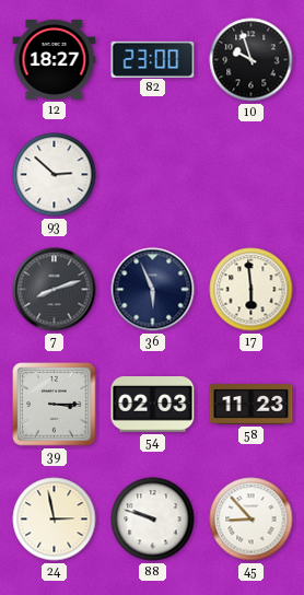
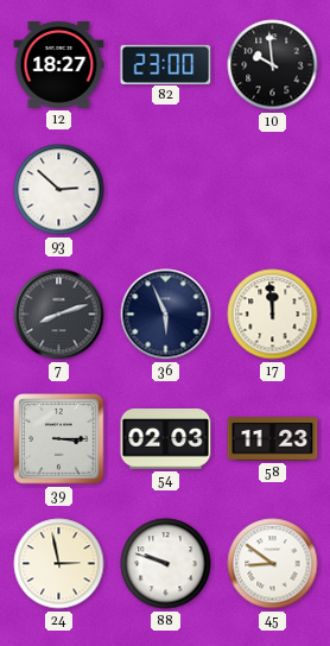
10: 9:57 -> 9:59
17: 5:59 -> 11:59
45: 8:53 -> 8:51
